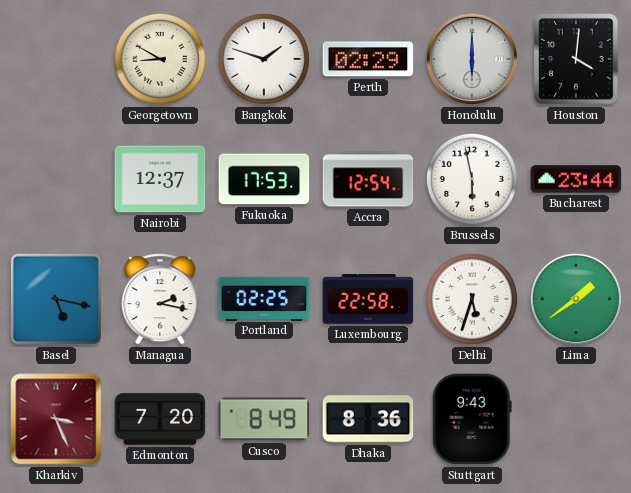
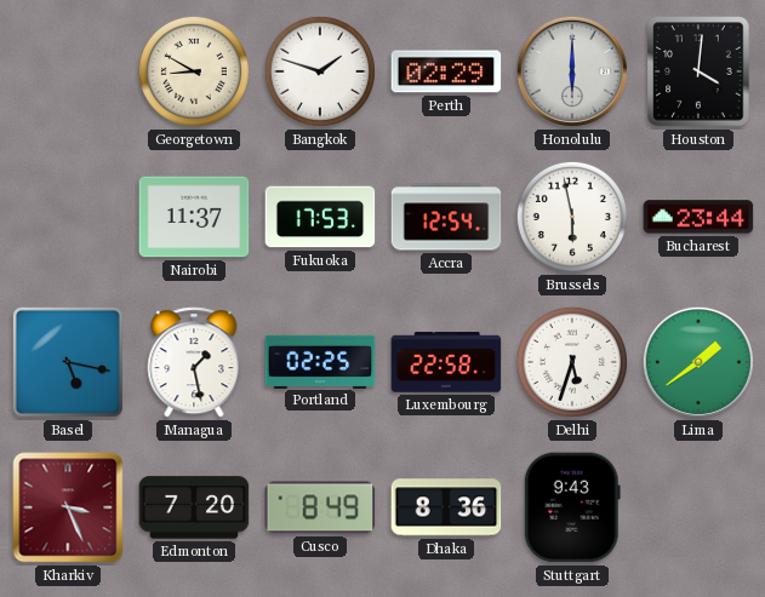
Nairobi: 12:37 -> 11:37
Managua: 2:17 -> 1:28
